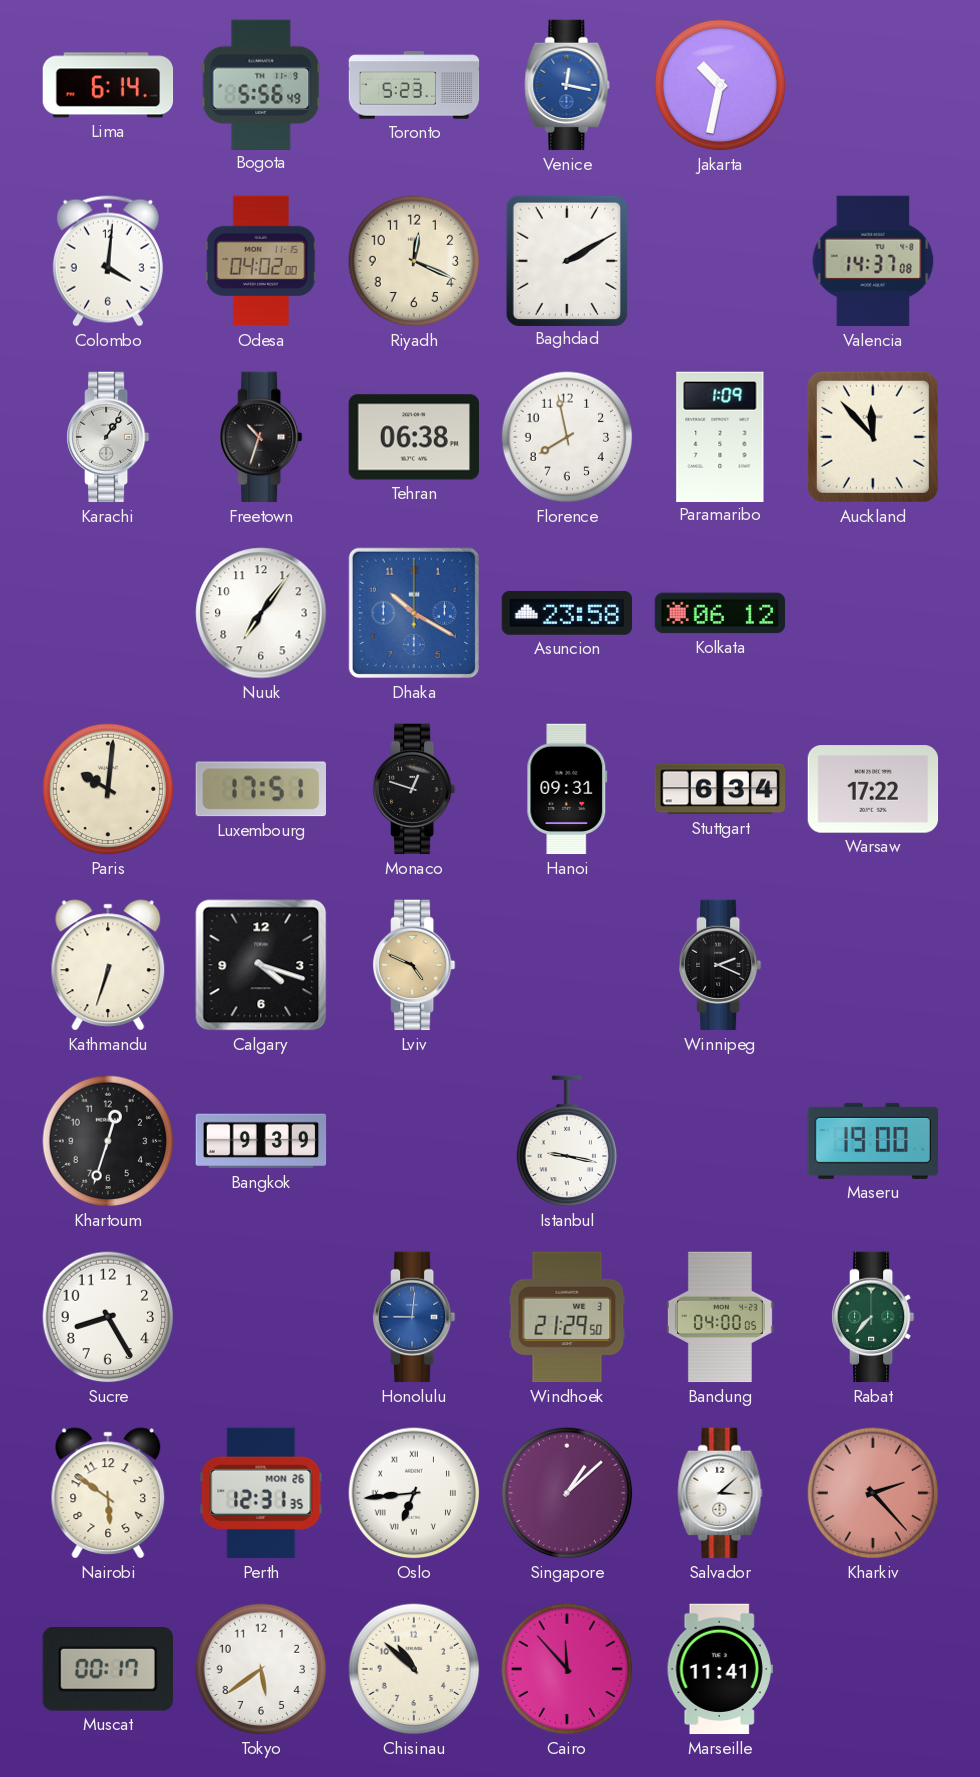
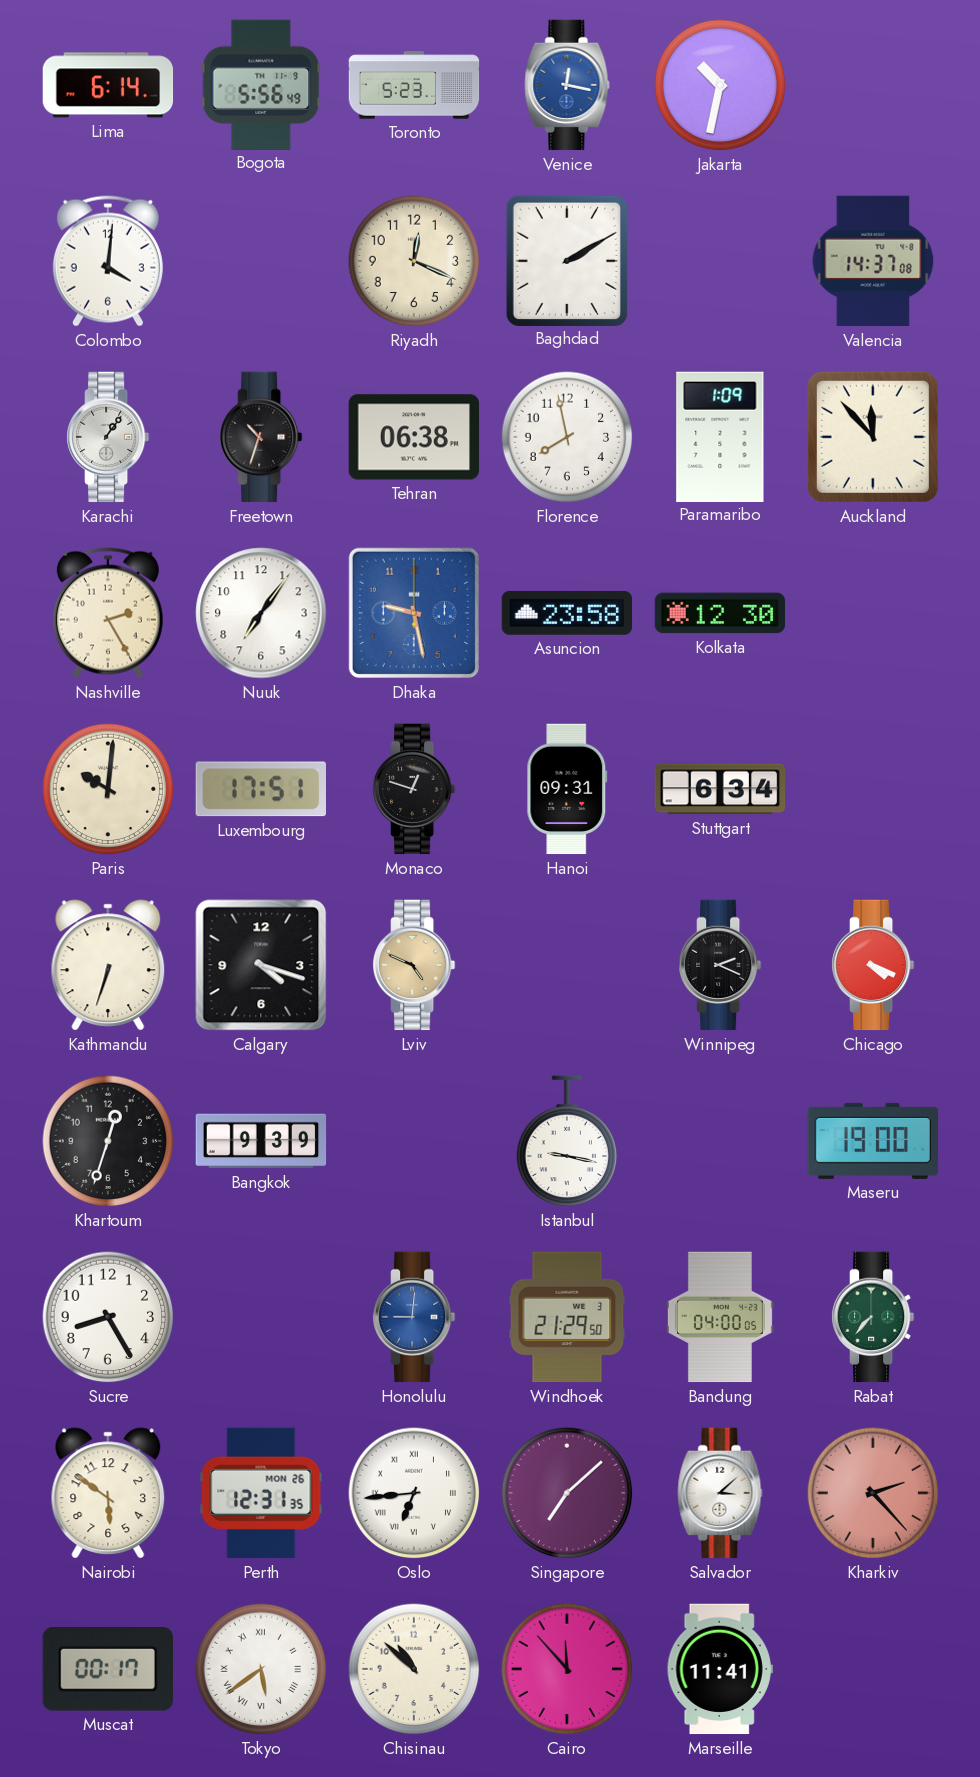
Odesa: 04:02 -> none
Nashville: none -> 2:25
Dhaka: 10:20 -> 9:28
Kolkata: 06:12 -> 12:30
Warsaw: 17:22 -> none
Chicago: none -> 4:19
Singapore: 1:08 -> 7:08
Tokyo numerals: Arabic -> Roman
